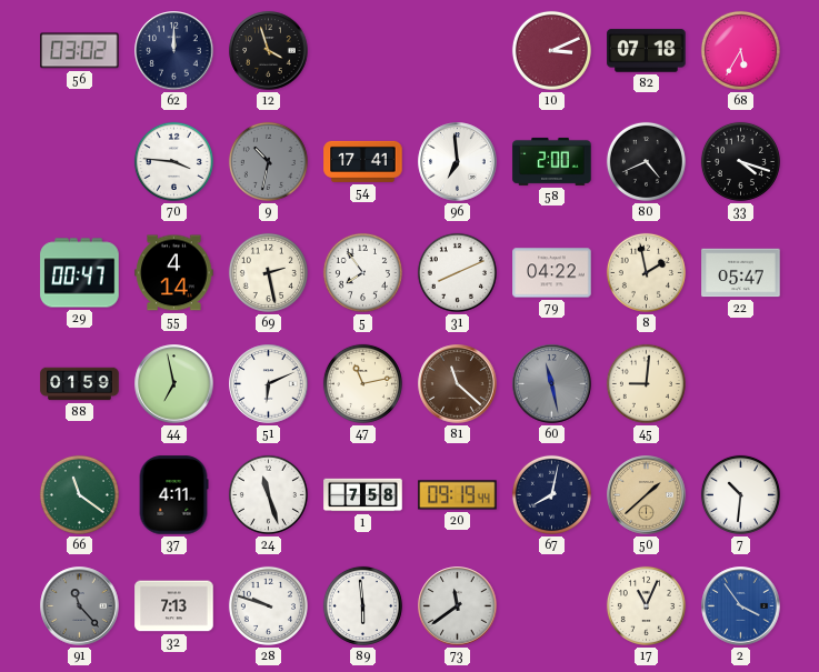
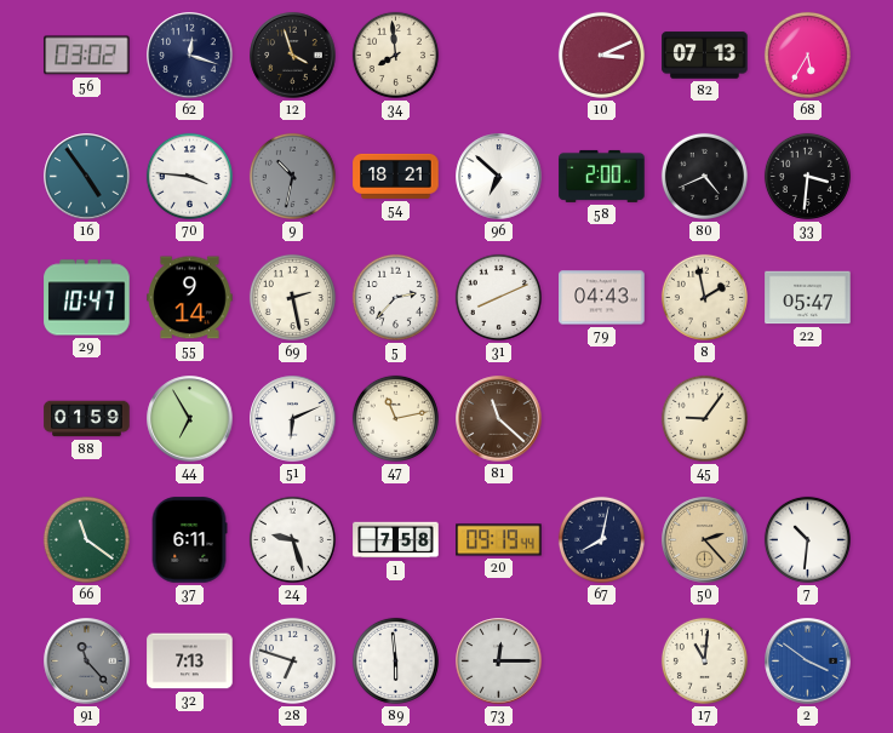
62: 12:00 -> 12:18
34: none -> 7:59
82: 07:18 -> 07:13
16: none -> 4:54
54: 17:41 -> 18:21
96: 6:59 -> 6:52
33: 4:18 -> 3:31
29: 00:47 -> 10:47
55: 4:14 -> 9:14
5: 7:54 -> 2:37
79: 04:22 -> 04:43
44: 6:58 -> 6:55
60: 11:28 -> none
45: 9:01 -> 9:06
37: 4:11 -> 6:11
24: 11:27 -> 9:27
50: 1:38 -> 2:23
28: 9:48 -> 6:48
73: 11:39 -> 12:15
17: 11:04 -> 11:01
2: 3:54 -> 3:51
